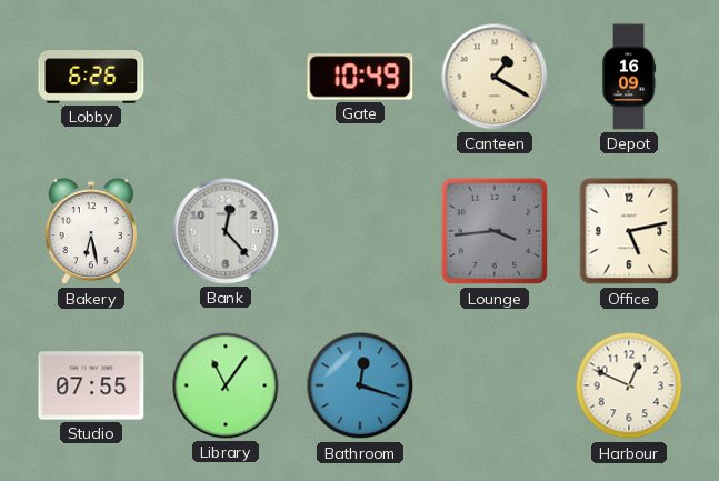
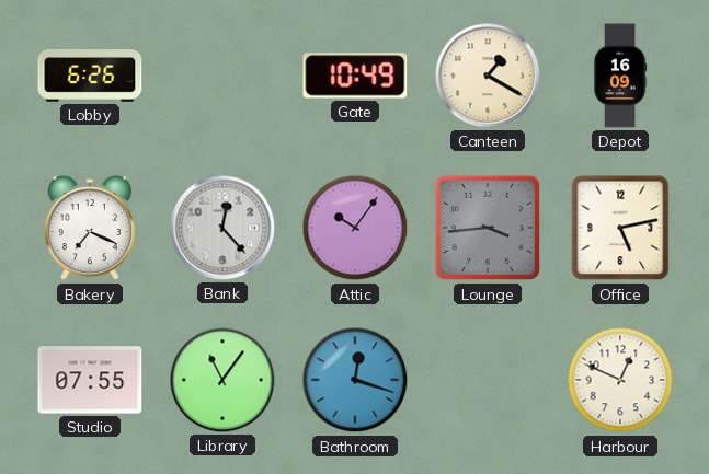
Bakery: 6:28 -> 7:19
Attic: none -> 10:06
